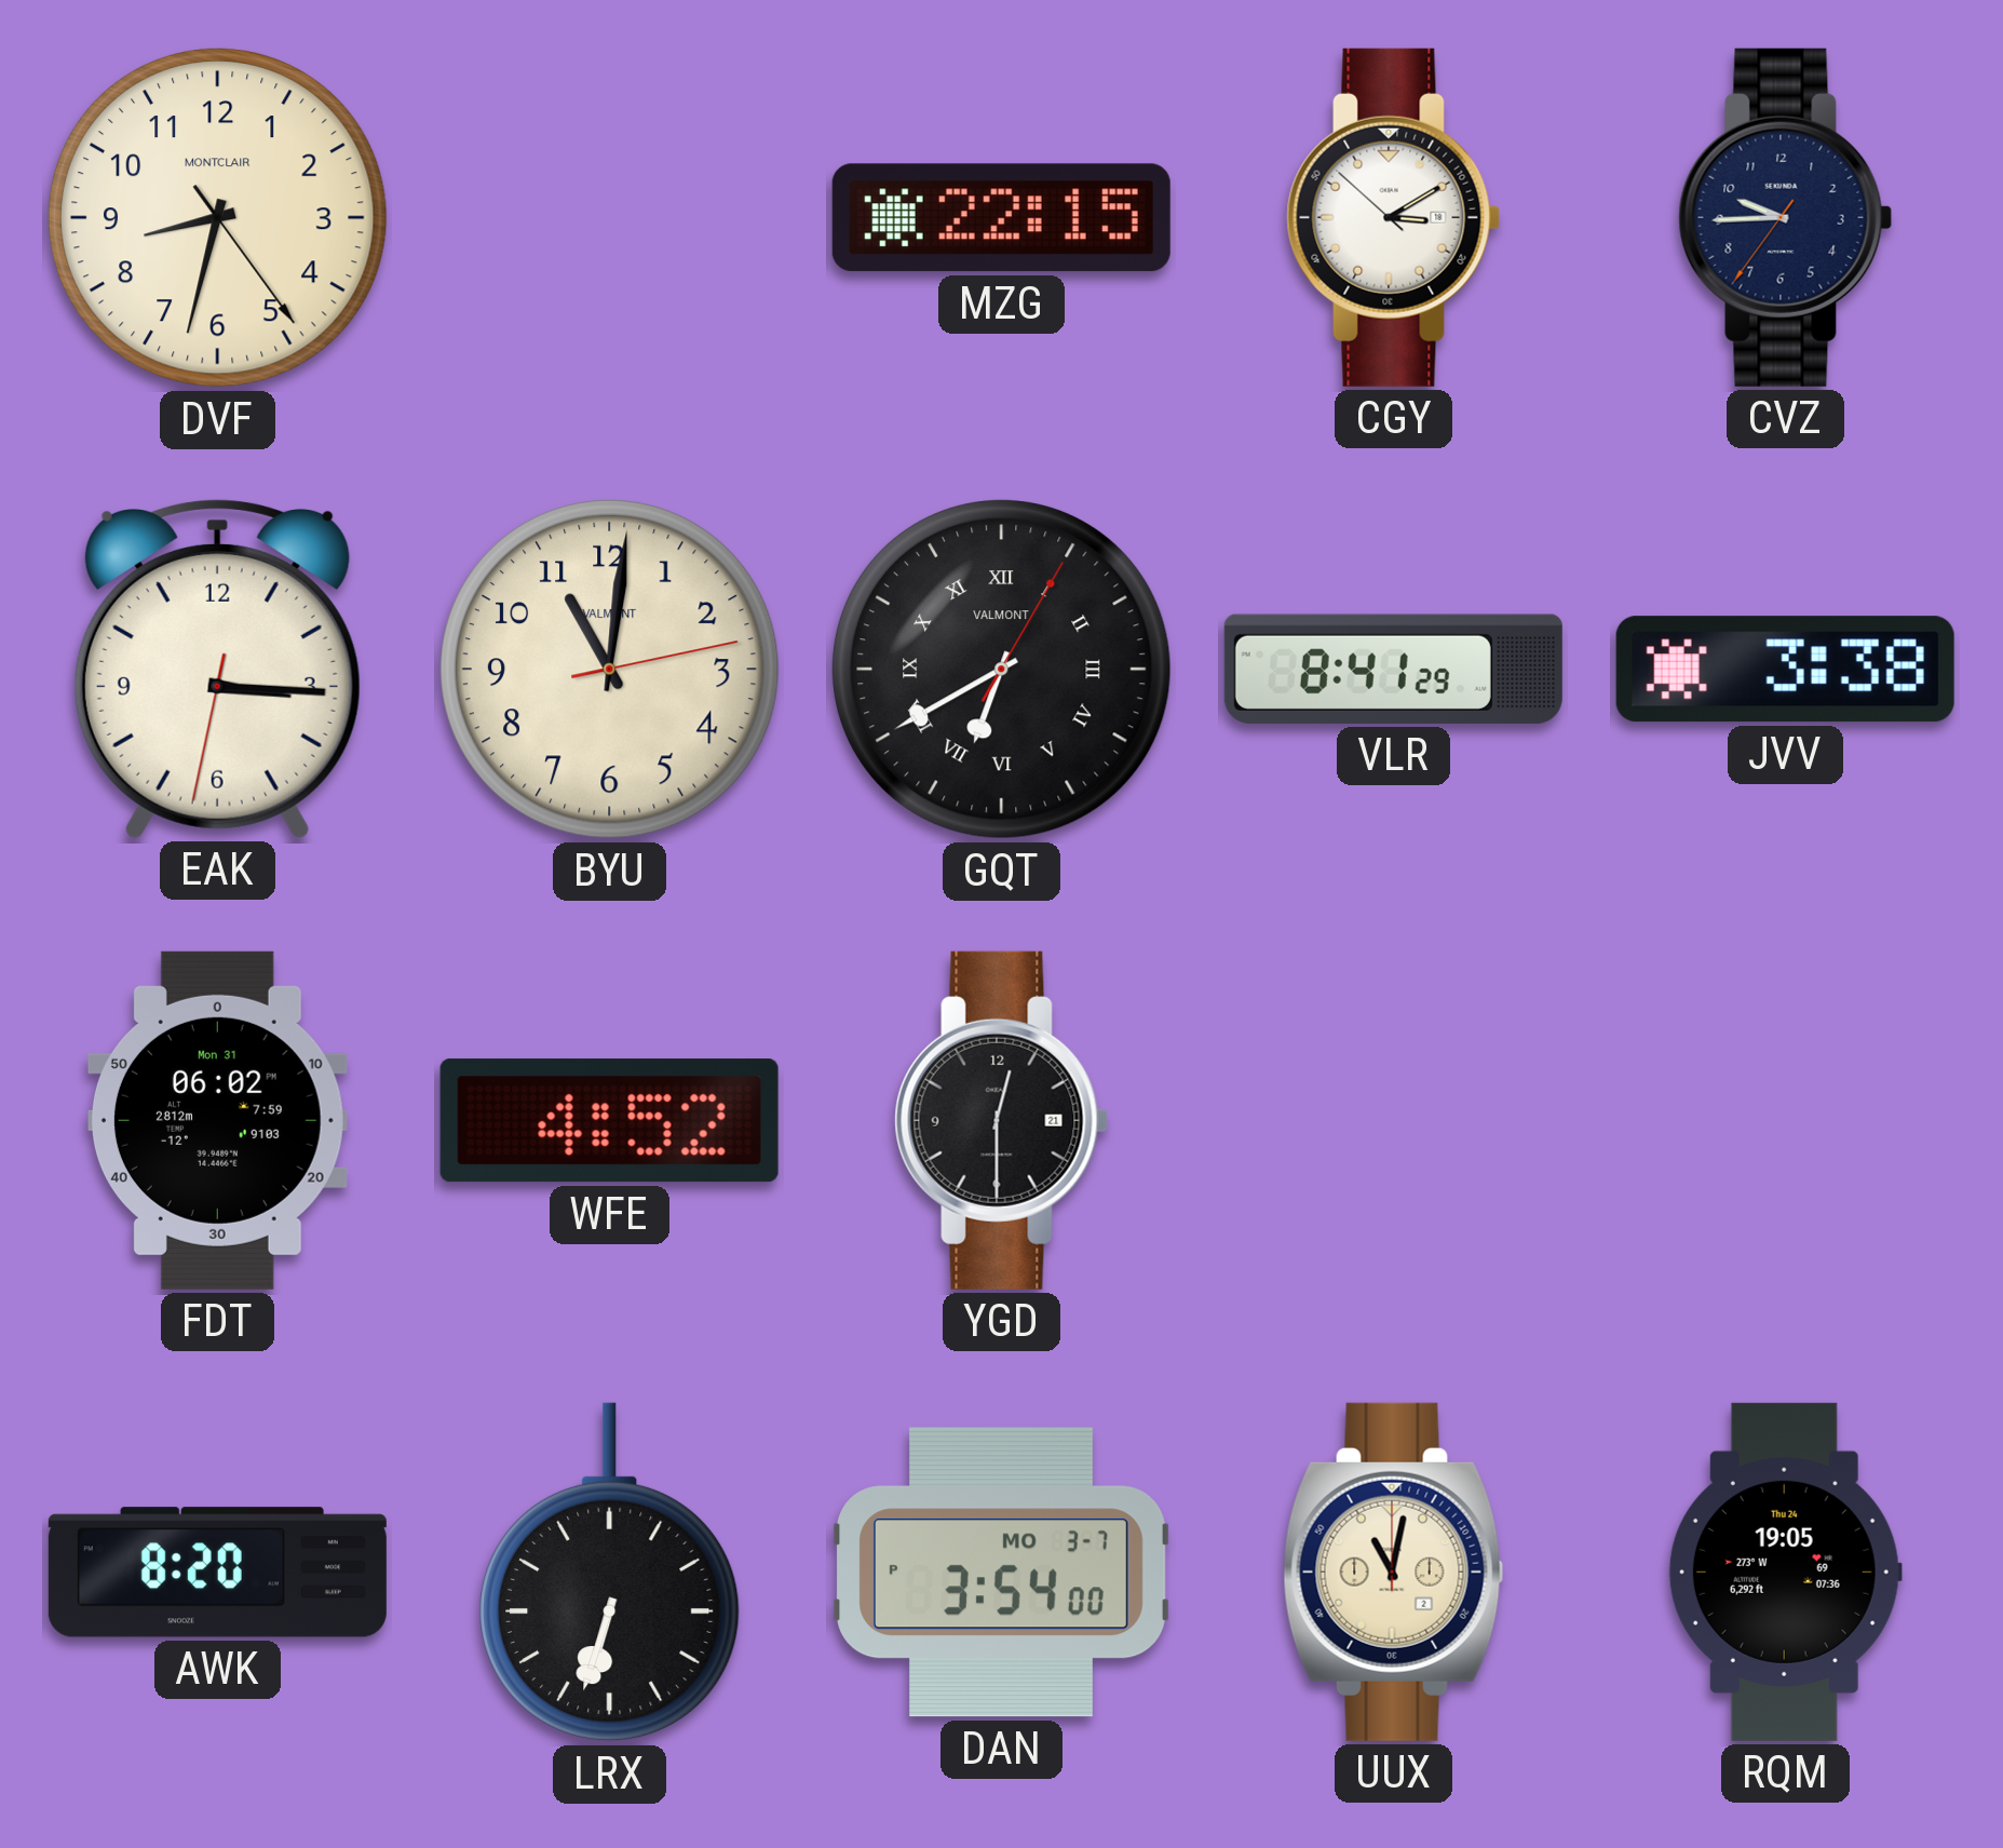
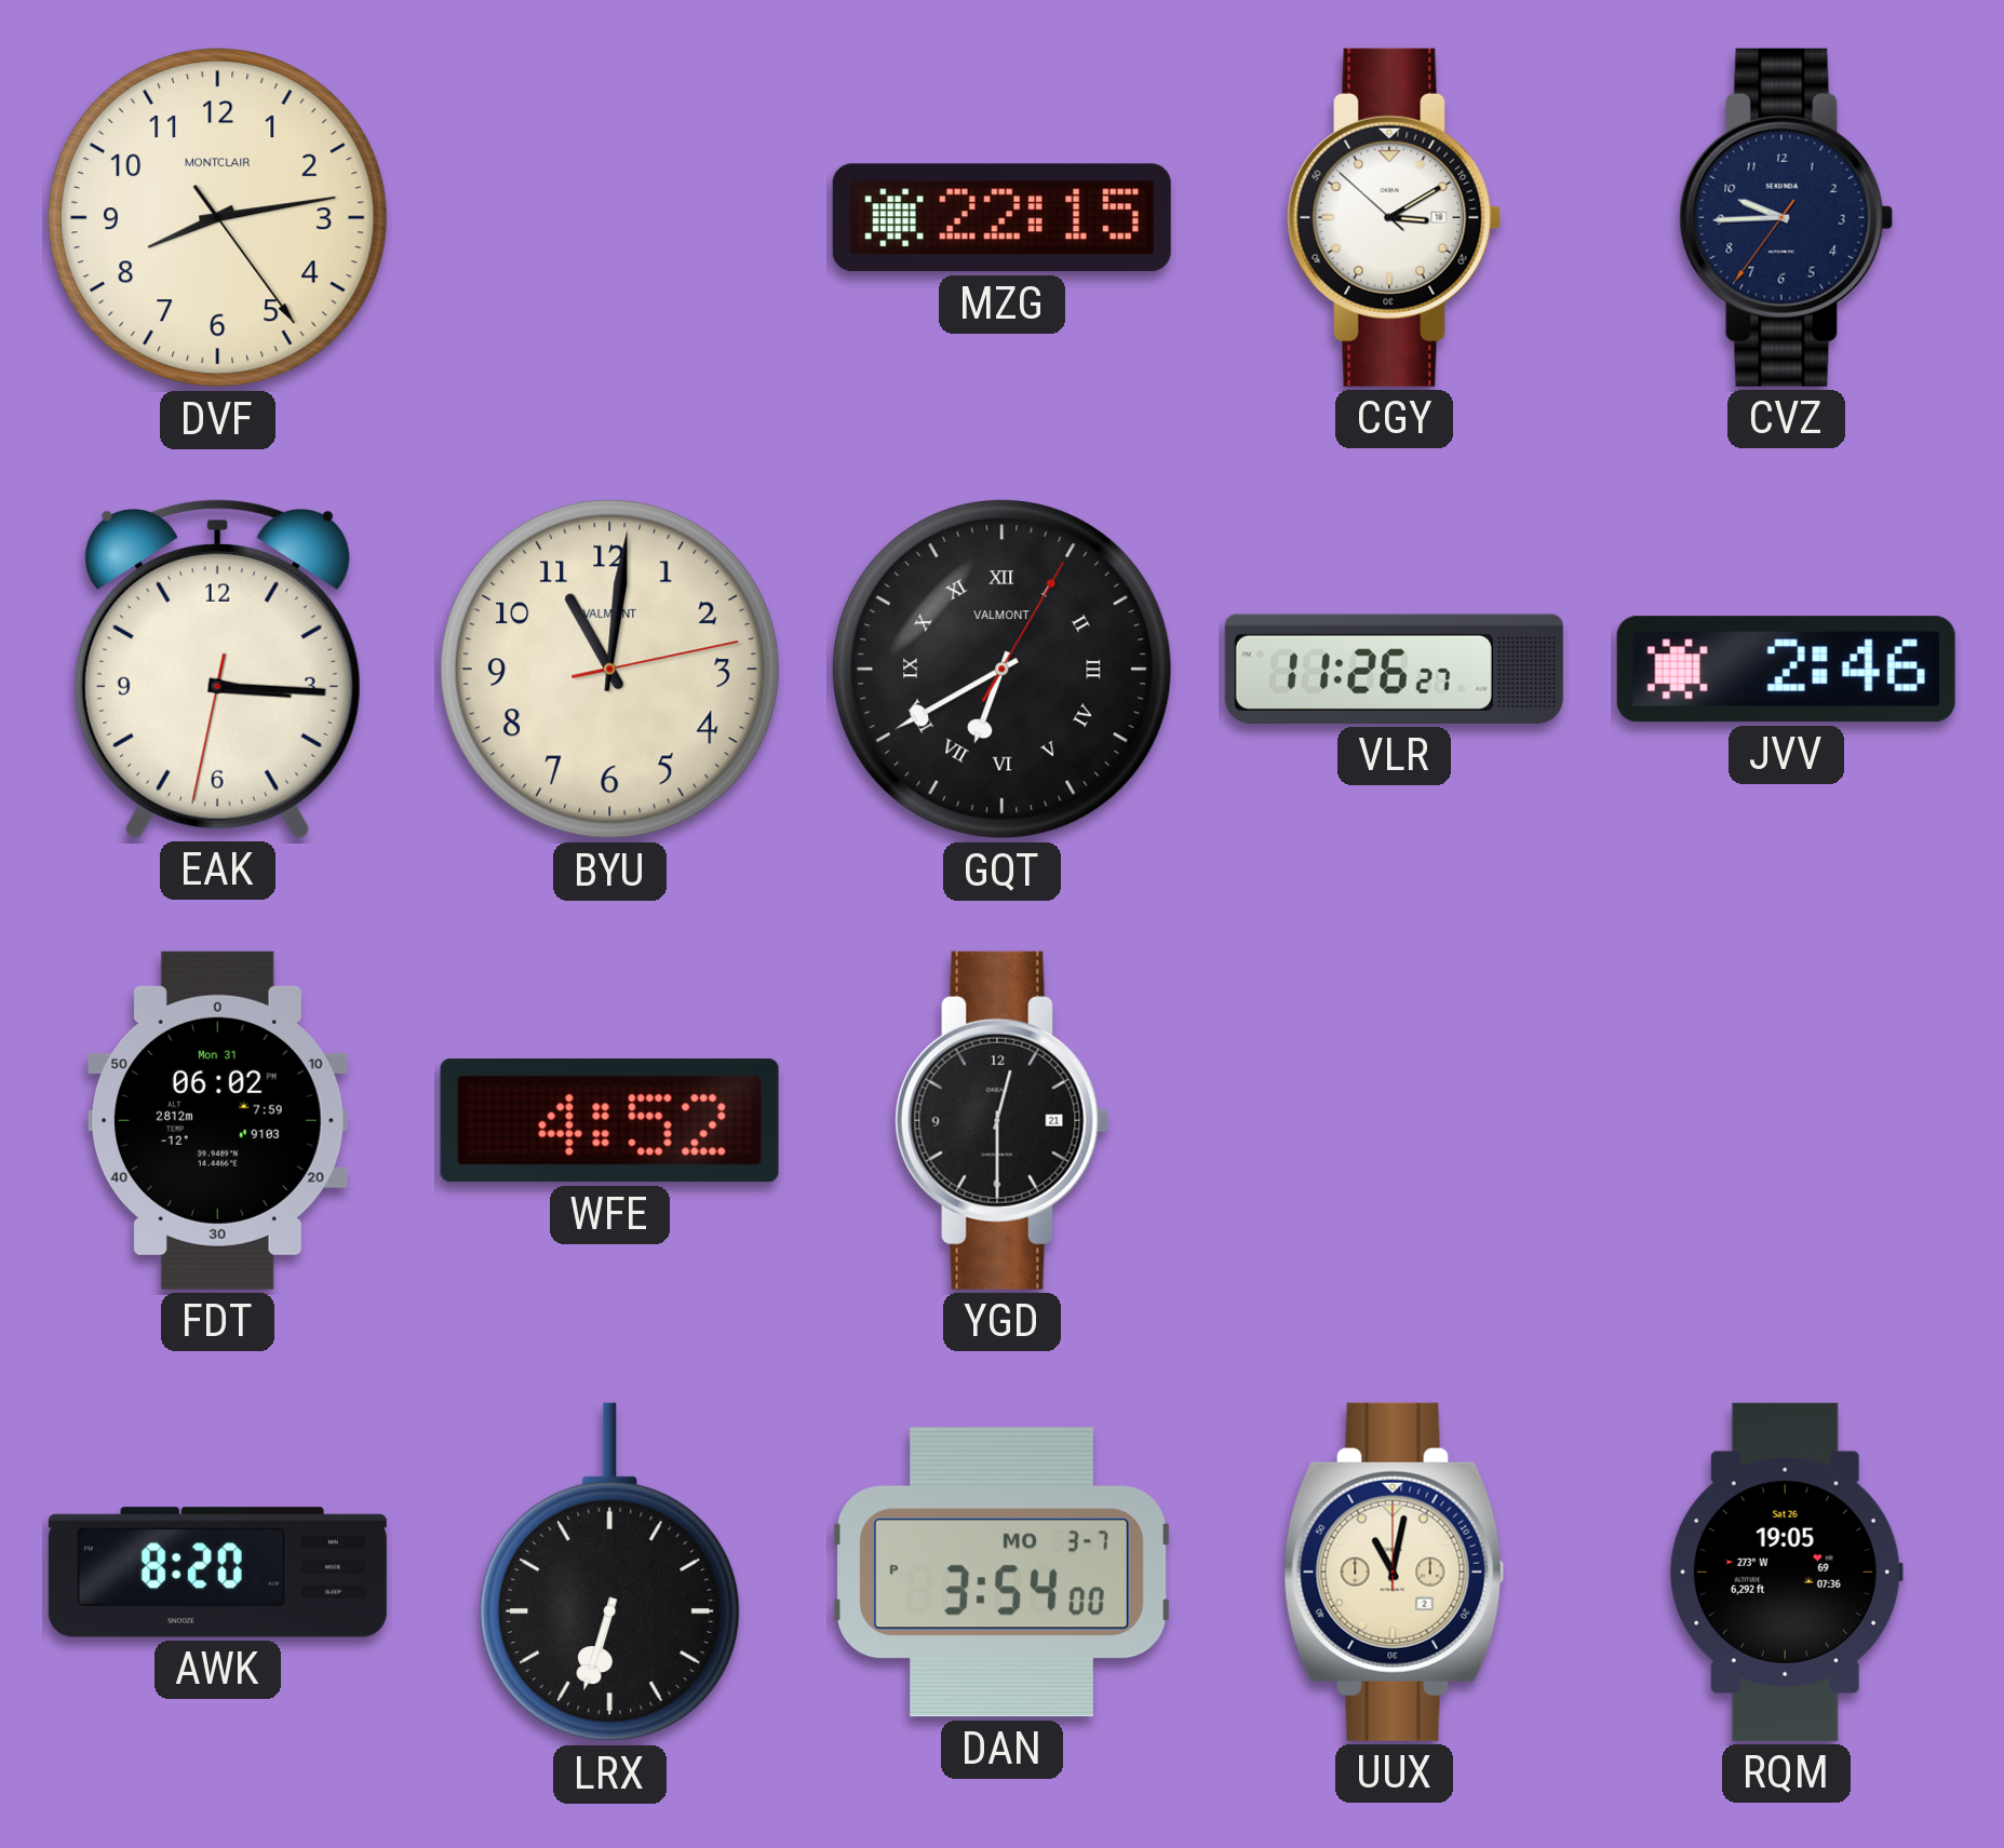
DVF: 8:32 -> 8:13
VLR: 8:41 -> 11:26
JVV: 3:38 -> 2:46
RQM date: Thu 24 -> Sat 26
